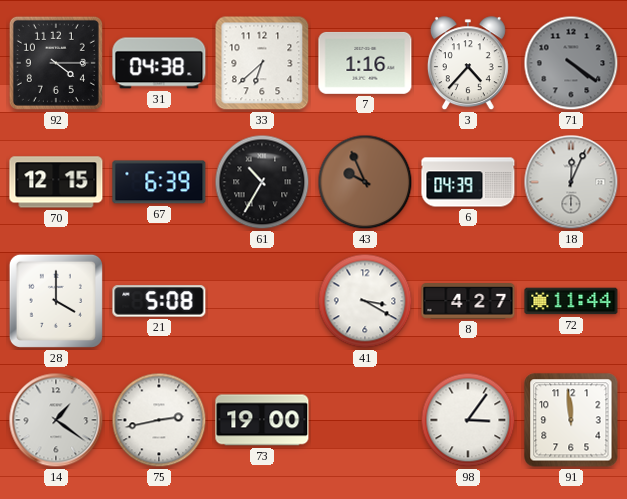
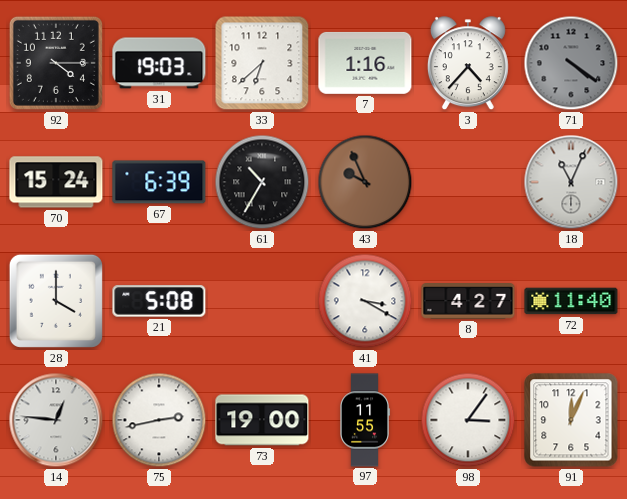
31: 04:38 -> 19:03
70: 12:15 -> 15:24
6: 04:39 -> none
18: 12:04 -> 11:04
72: 11:44 -> 11:40
14: 1:21 -> 12:46
97: none -> 11:55
91: 11:59 -> 12:04
